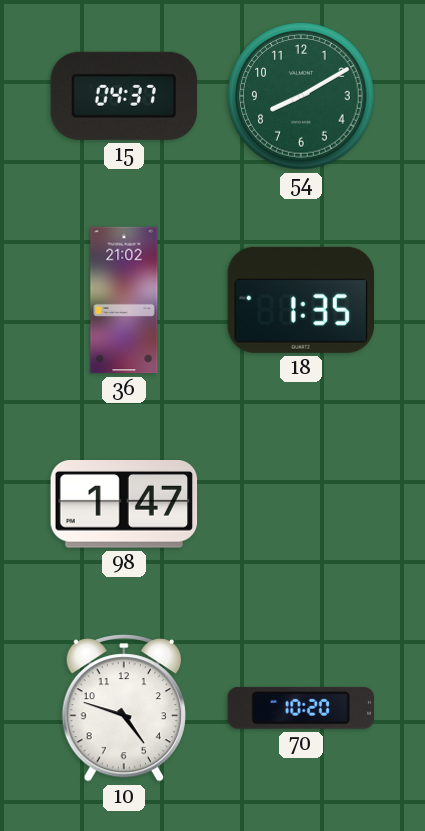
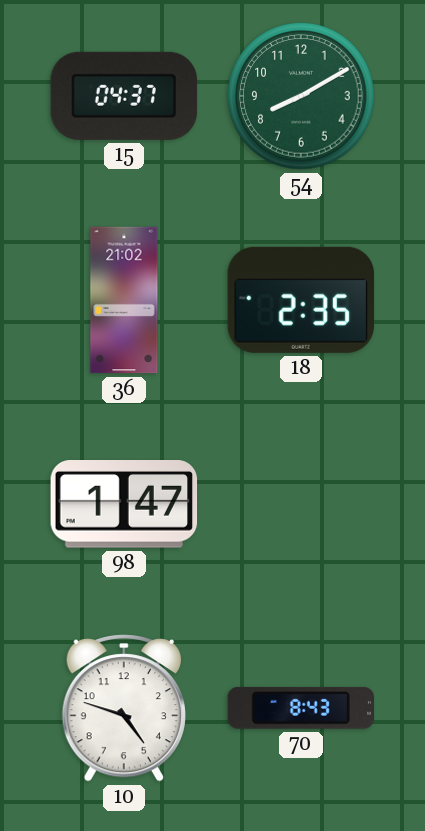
18: 1:35 -> 2:35
70: 10:20 -> 8:43
